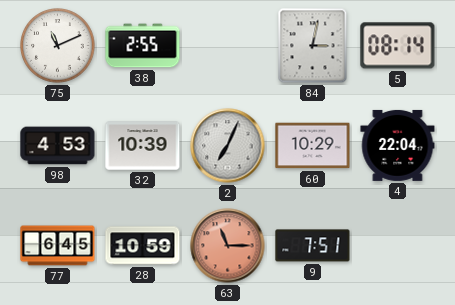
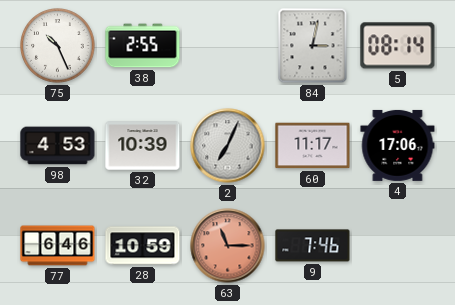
75: 11:11 -> 10:26
60: 10:29 -> 11:17
4: 22:04 -> 17:06
77: 6:45 -> 6:46
9: 7:51 -> 7:46
